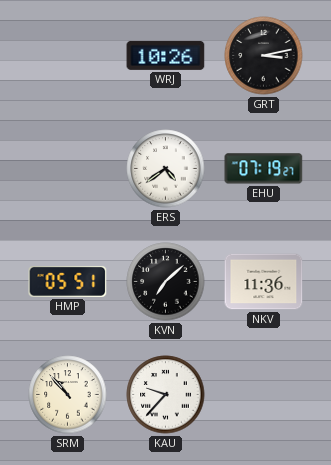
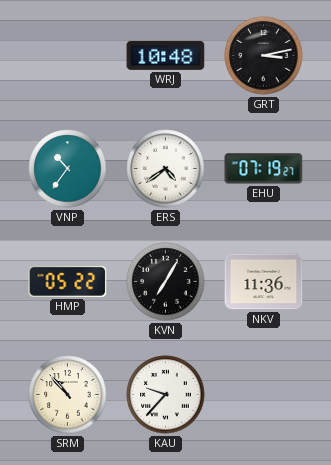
WRJ: 10:26 -> 10:48
VNP: none -> 10:36
HMP: 05:51 -> 05:22
KVN: 7:08 -> 7:05
